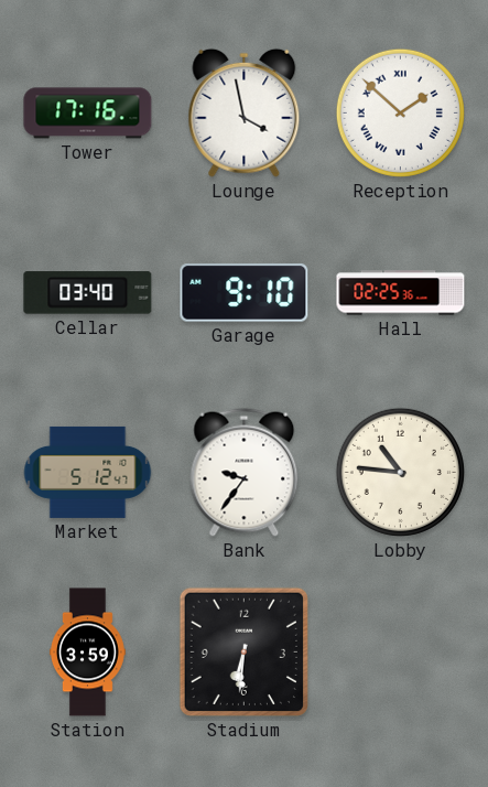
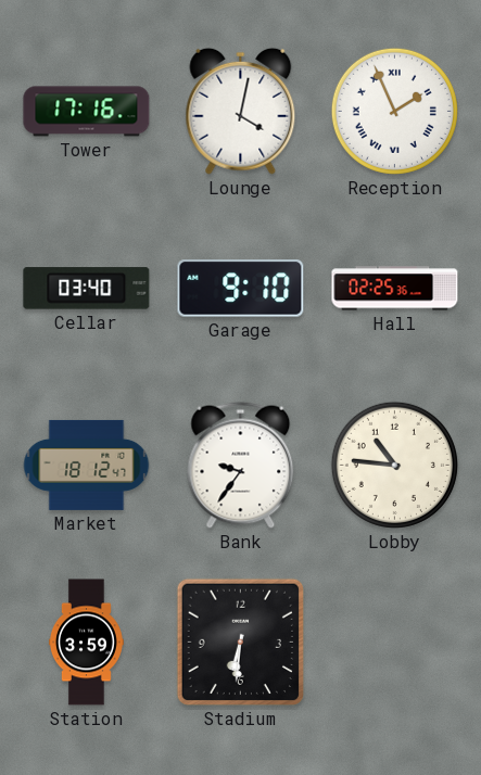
Lounge: 3:58 -> 4:02
Reception: 1:52 -> 1:56
Market: 5:12 -> 18:12
